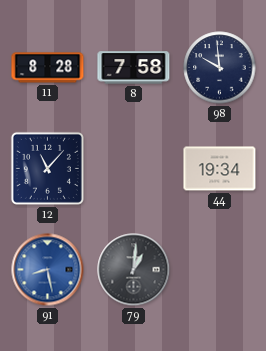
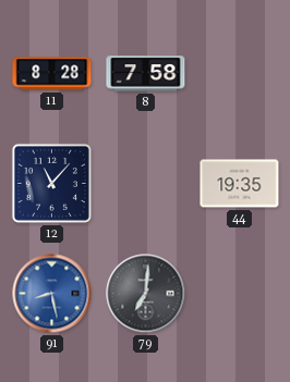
98: 9:59 -> none
44: 19:34 -> 19:35
79: 1:01 -> 7:01
